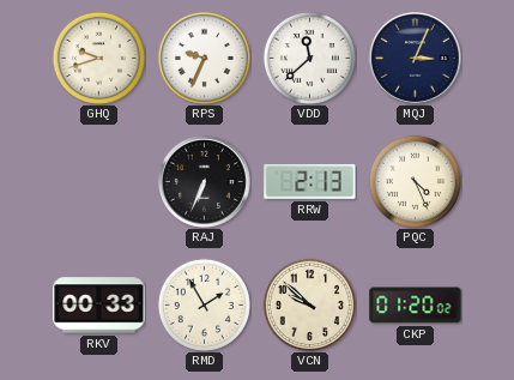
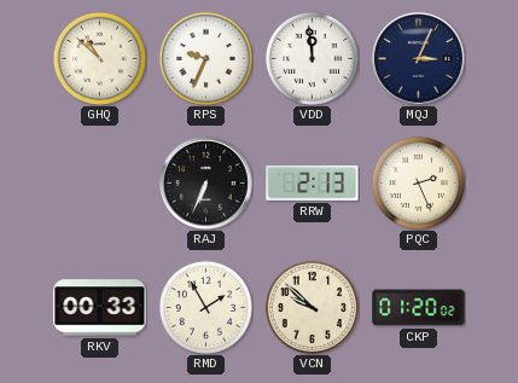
GHQ: 9:42 -> 10:52
VDD: 11:38 -> 11:59
PQC: 4:26 -> 2:26
